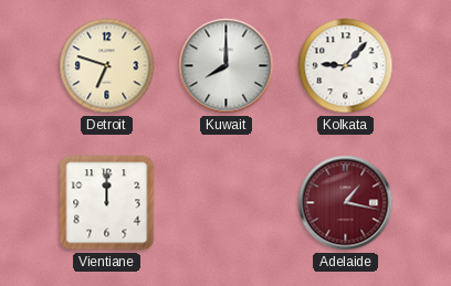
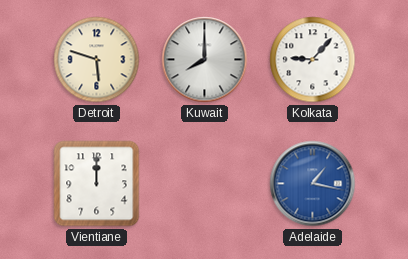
Detroit: 6:48 -> 5:48
Adelaide dial: burgundy -> blue
